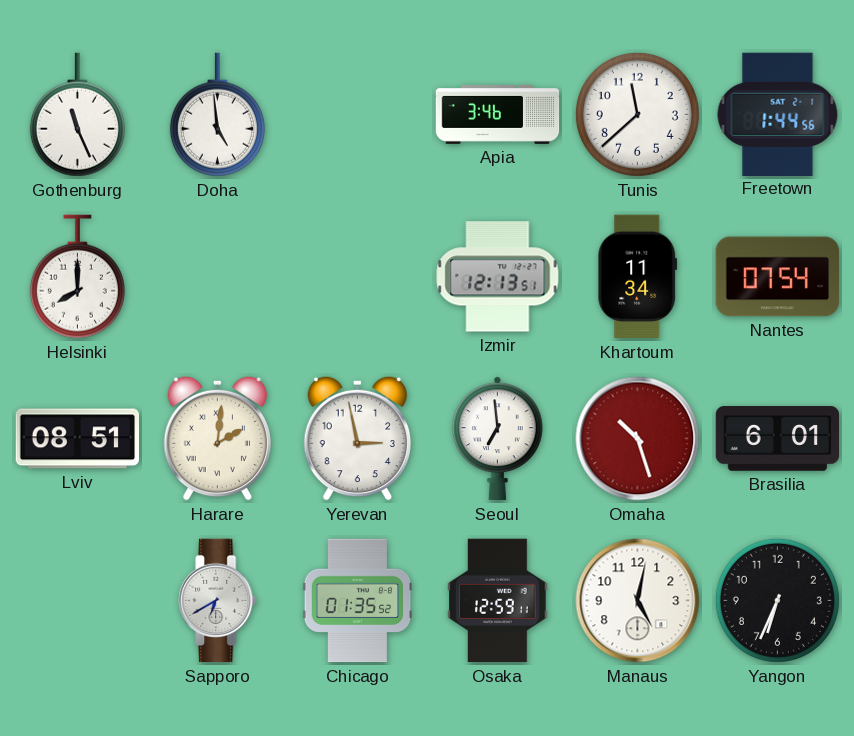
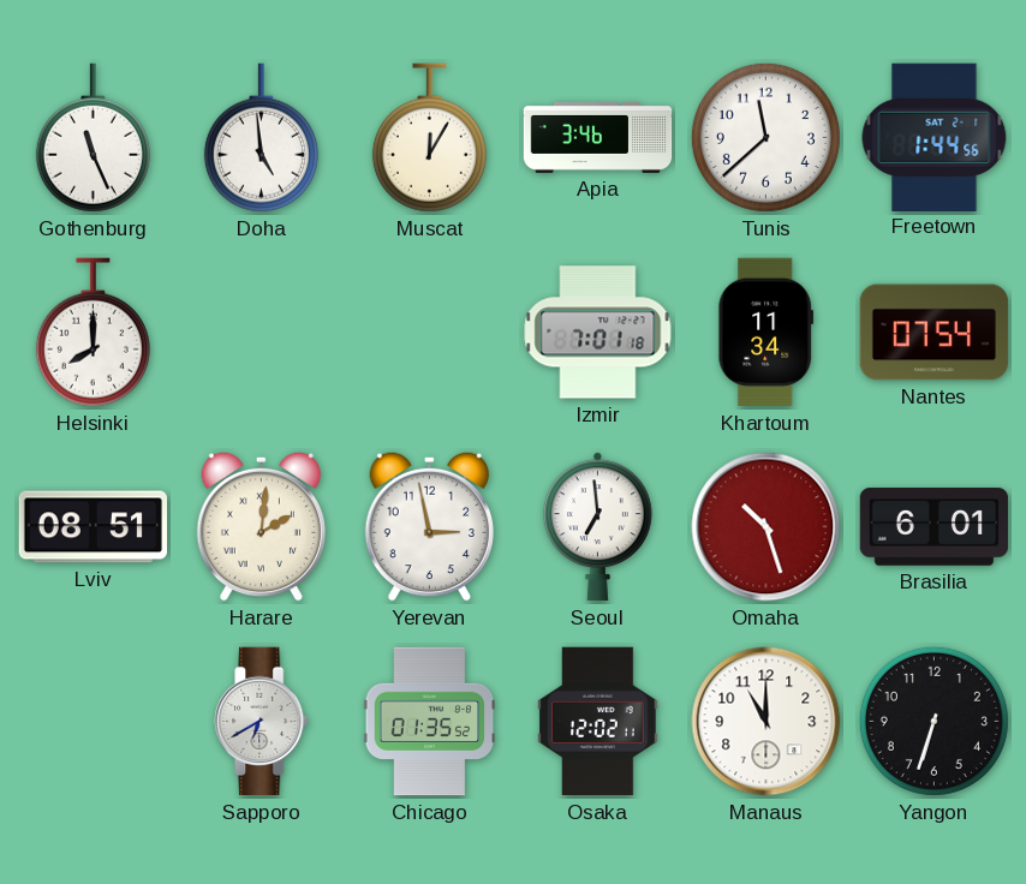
Muscat: none -> 12:05
Izmir: 12:13 -> 7:01
Osaka: 12:59 -> 12:02
Manaus: 5:02 -> 11:00
Yangon: 6:34 -> 6:33
